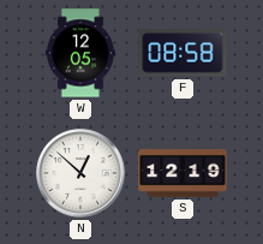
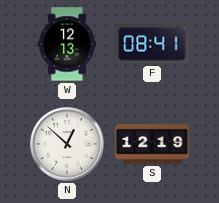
W: 12:05 -> 12:13
F: 08:58 -> 08:41
